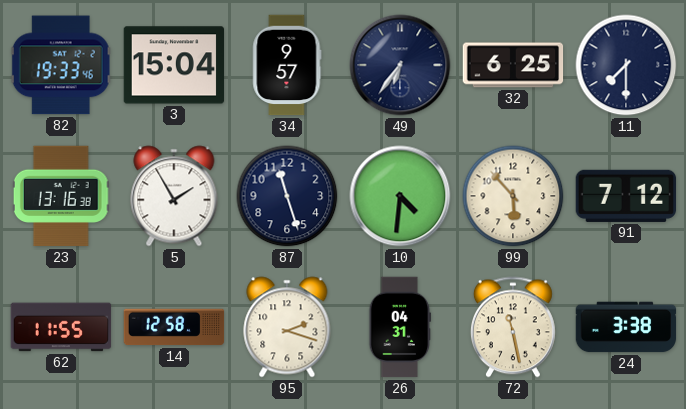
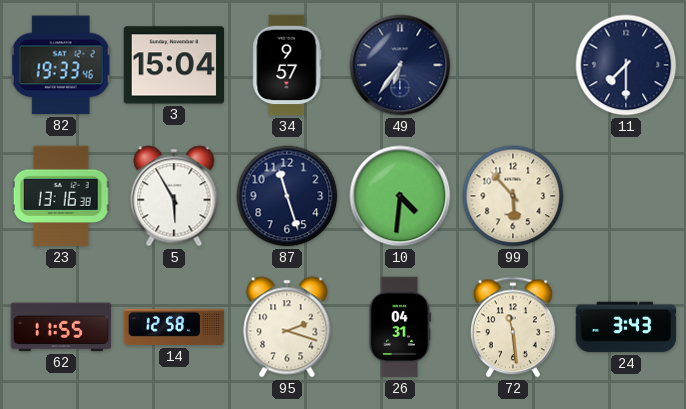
32: 6:25 -> none
5: 1:55 -> 5:55
91: 7:12 -> none
72: 11:28 -> 11:29
24: 3:38 -> 3:43
